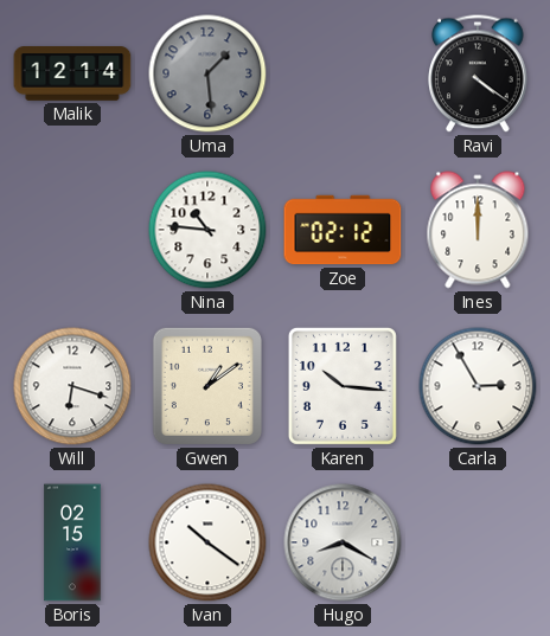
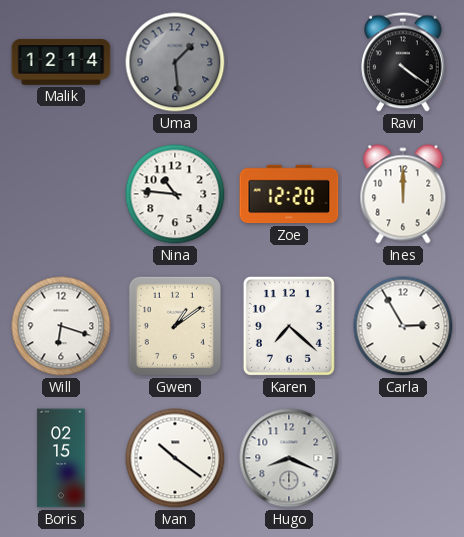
Zoe: 02:12 -> 12:20
Karen: 10:16 -> 7:22
Hugo: 8:20 -> 8:19
